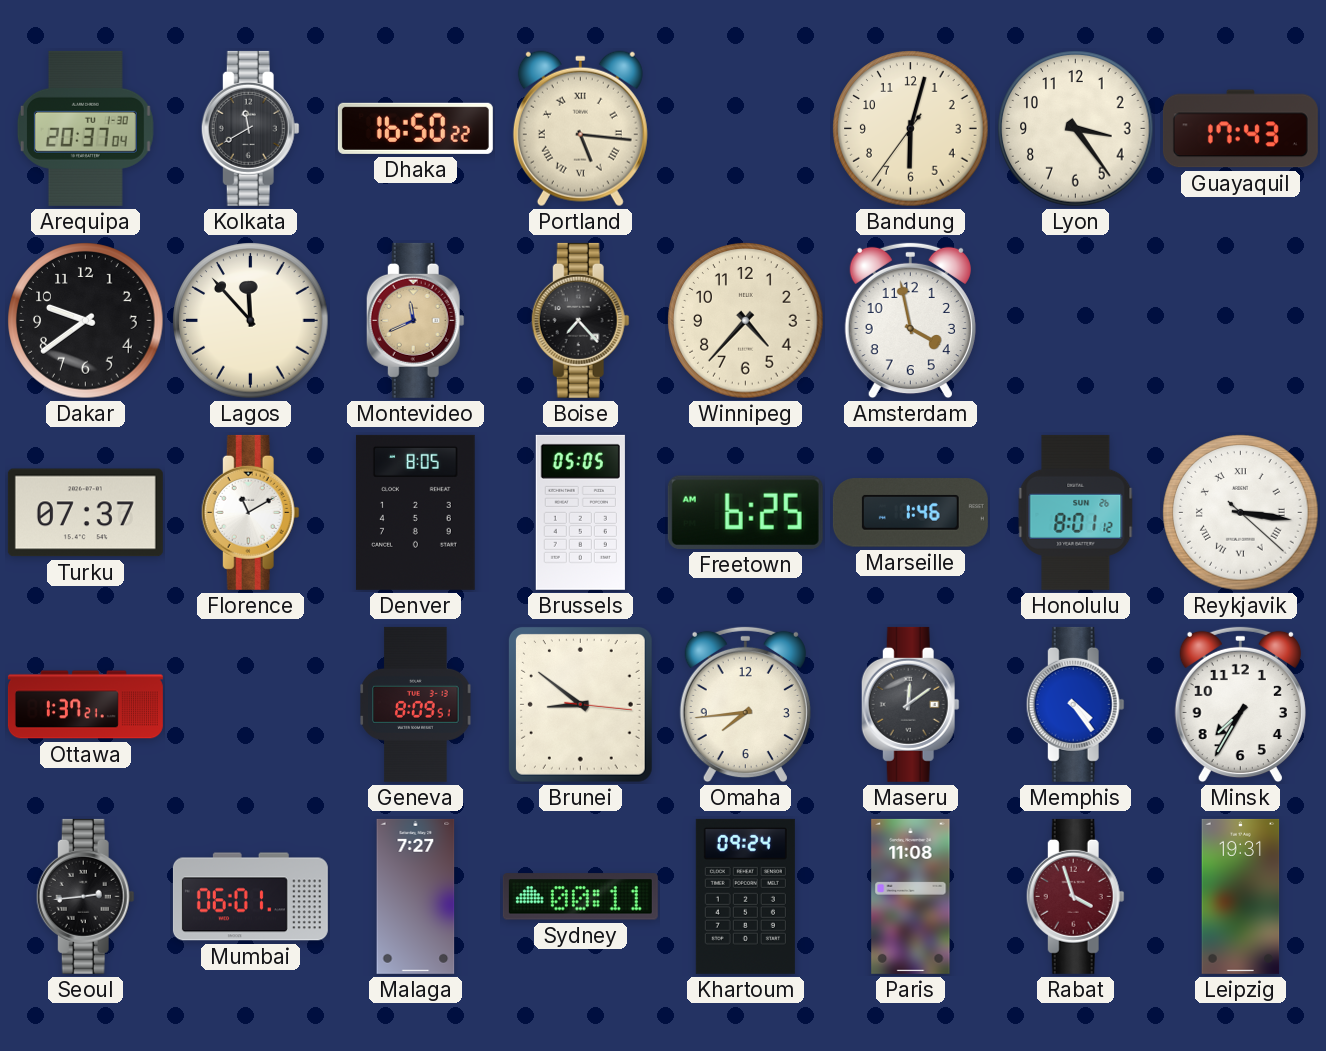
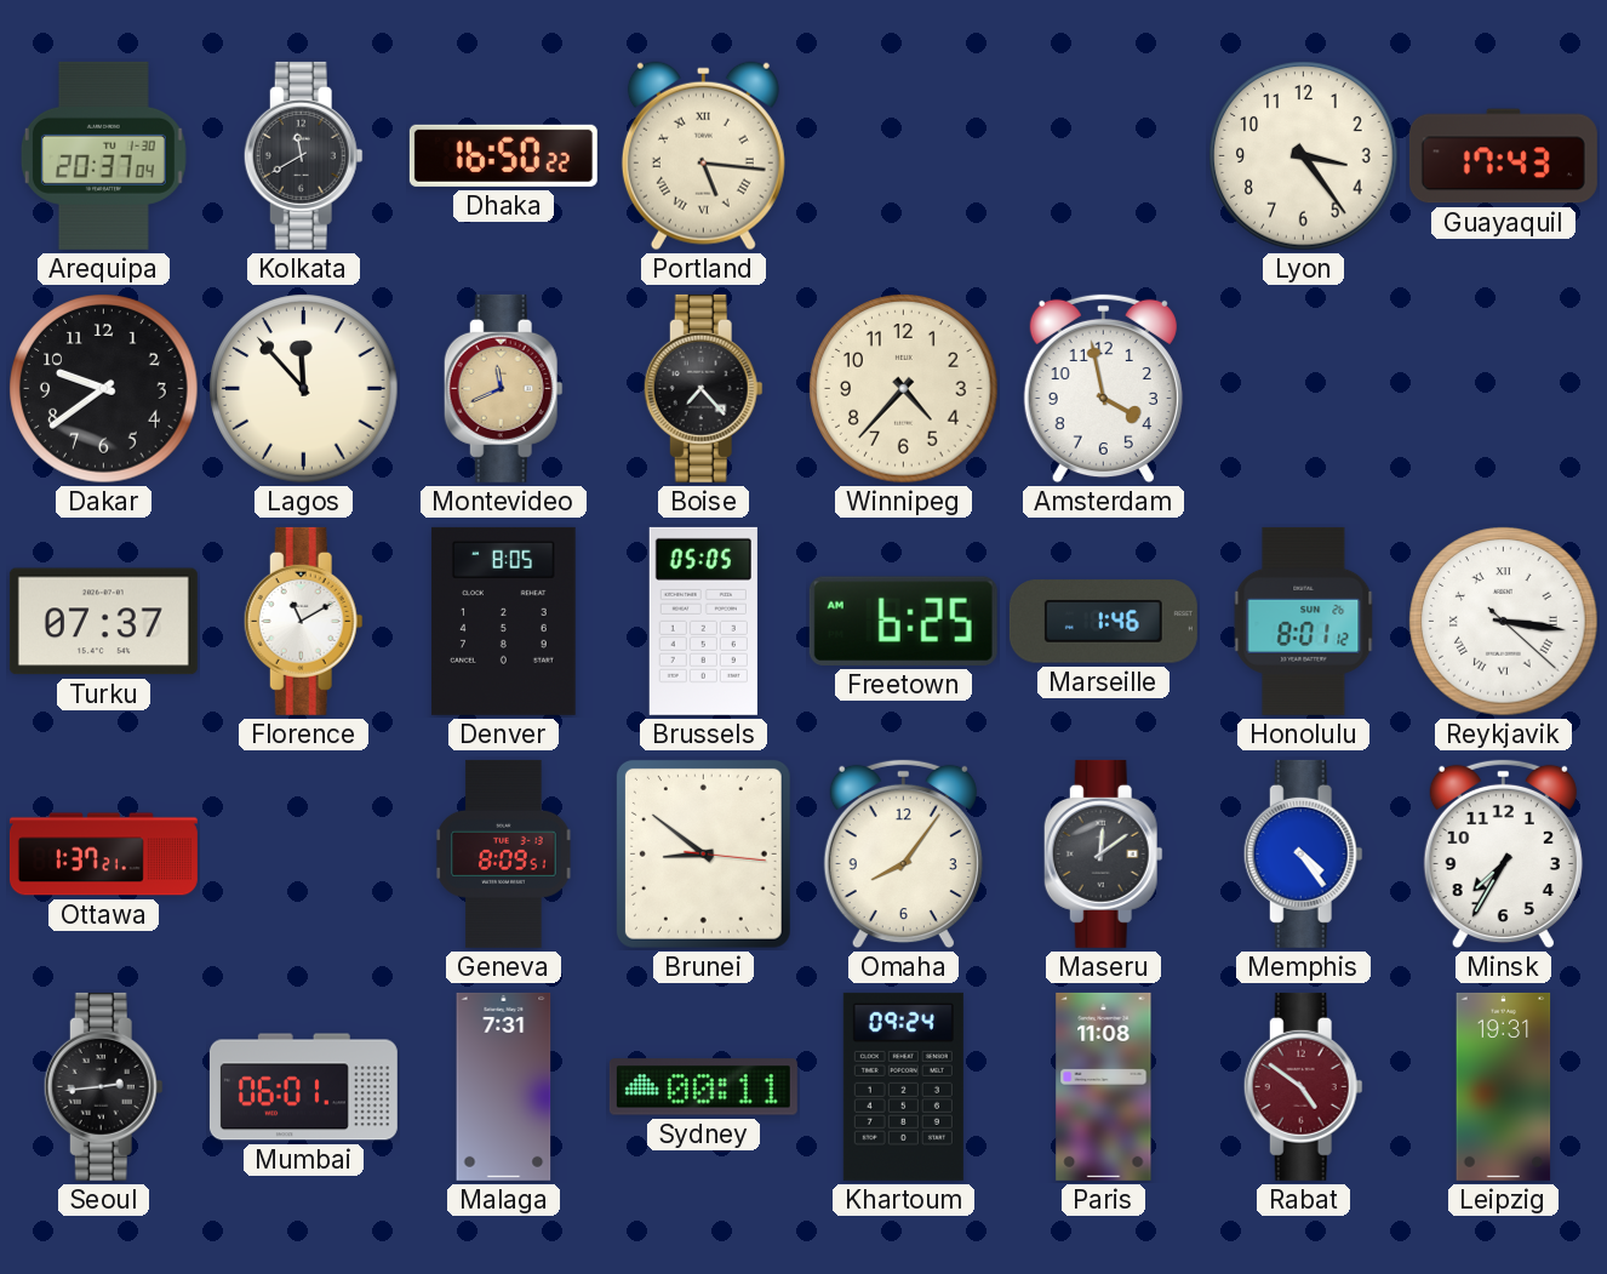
Bandung: 6:02 -> none
Omaha: 7:44 -> 8:06
Malaga: 7:27 -> 7:31
Rabat: 3:57 -> 4:51
